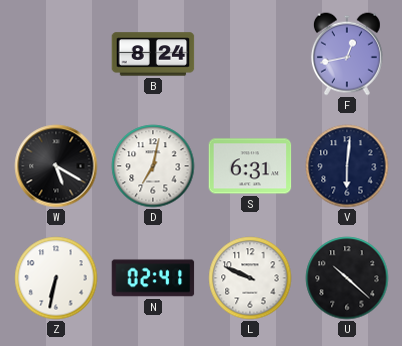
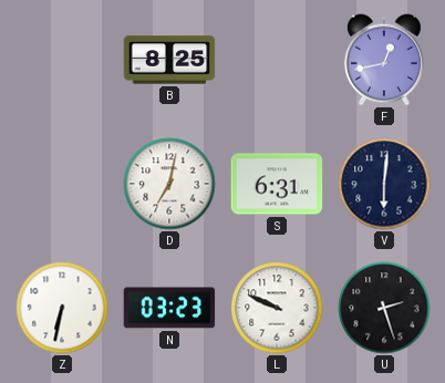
B: 8:24 -> 8:25
W: 5:20 -> none
N: 02:41 -> 03:23
U: 10:22 -> 2:27
